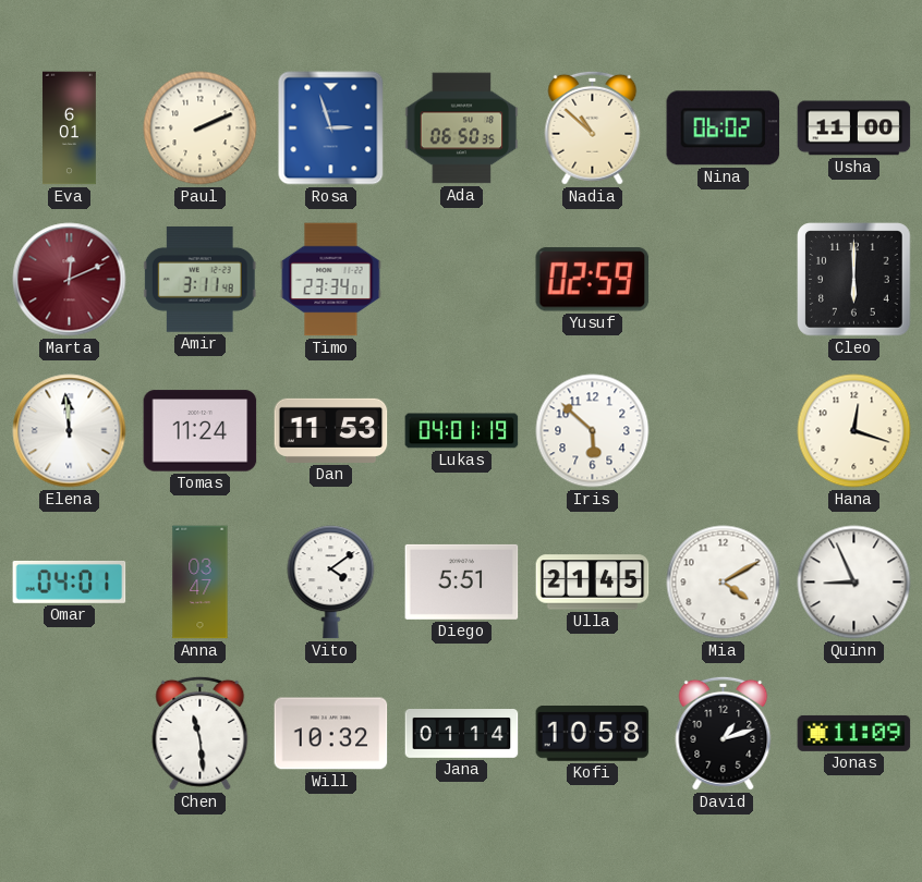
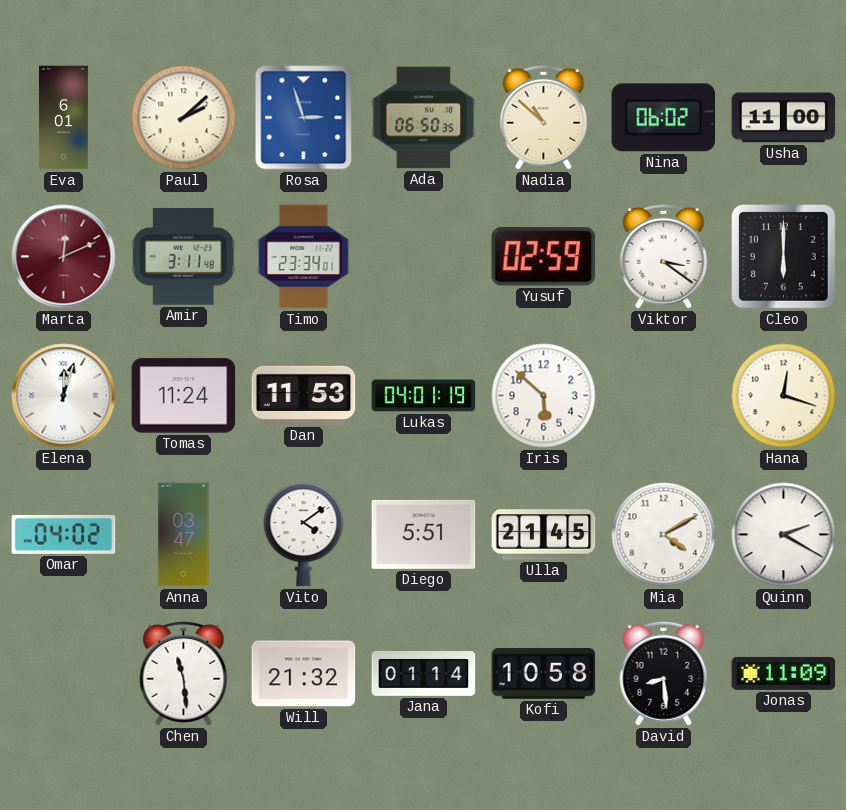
Paul: 2:11 -> 2:08
Viktor: none -> 3:21
Elena: 11:59 -> 12:03
Omar: 04:01 -> 04:02
Quinn: 8:56 -> 2:20
Will: 10:32 -> 21:32
David: 1:12 -> 8:29
